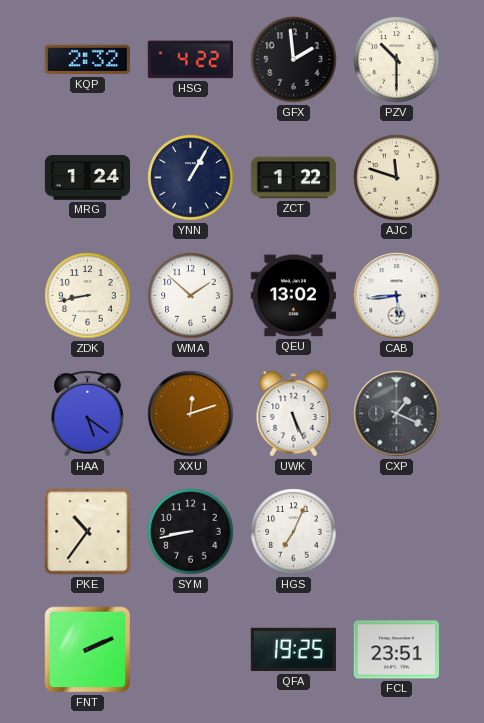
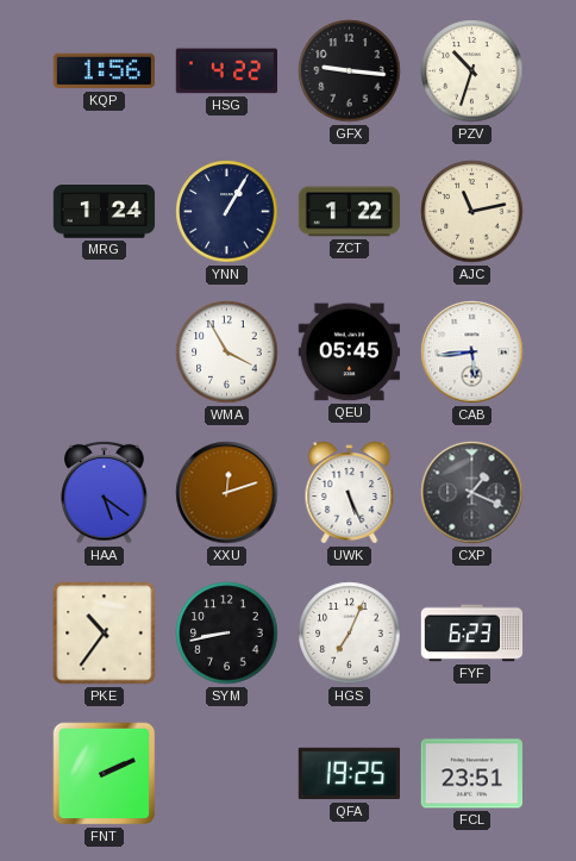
KQP: 2:32 -> 1:56
GFX: 1:59 -> 9:16
PZV: 10:30 -> 10:33
AJC: 11:48 -> 11:13
ZDK: 8:43 -> none
WMA: 1:52 -> 3:55
QEU: 13:02 -> 05:45
FYF: none -> 6:23
